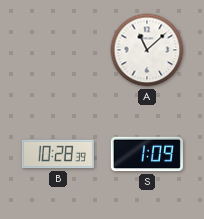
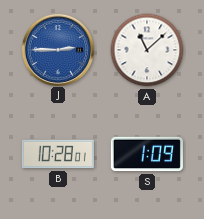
J: none -> 2:45
B: 10:28:39 -> 10:28:01
